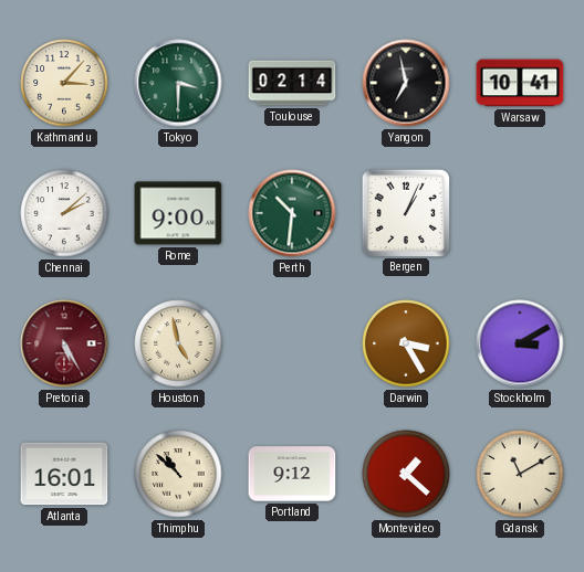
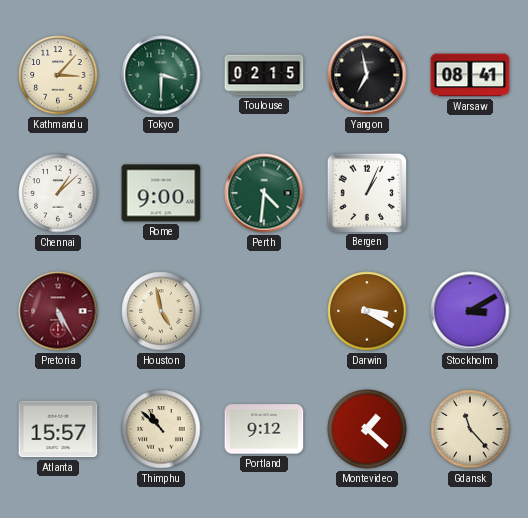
Toulouse: 02:14 -> 02:15
Warsaw: 10:41 -> 08:41
Chennai: 2:08 -> 1:08
Perth: 10:31 -> 4:31
Darwin: 3:25 -> 3:20
Atlanta: 16:01 -> 15:57
Gdansk: 11:10 -> 11:23
